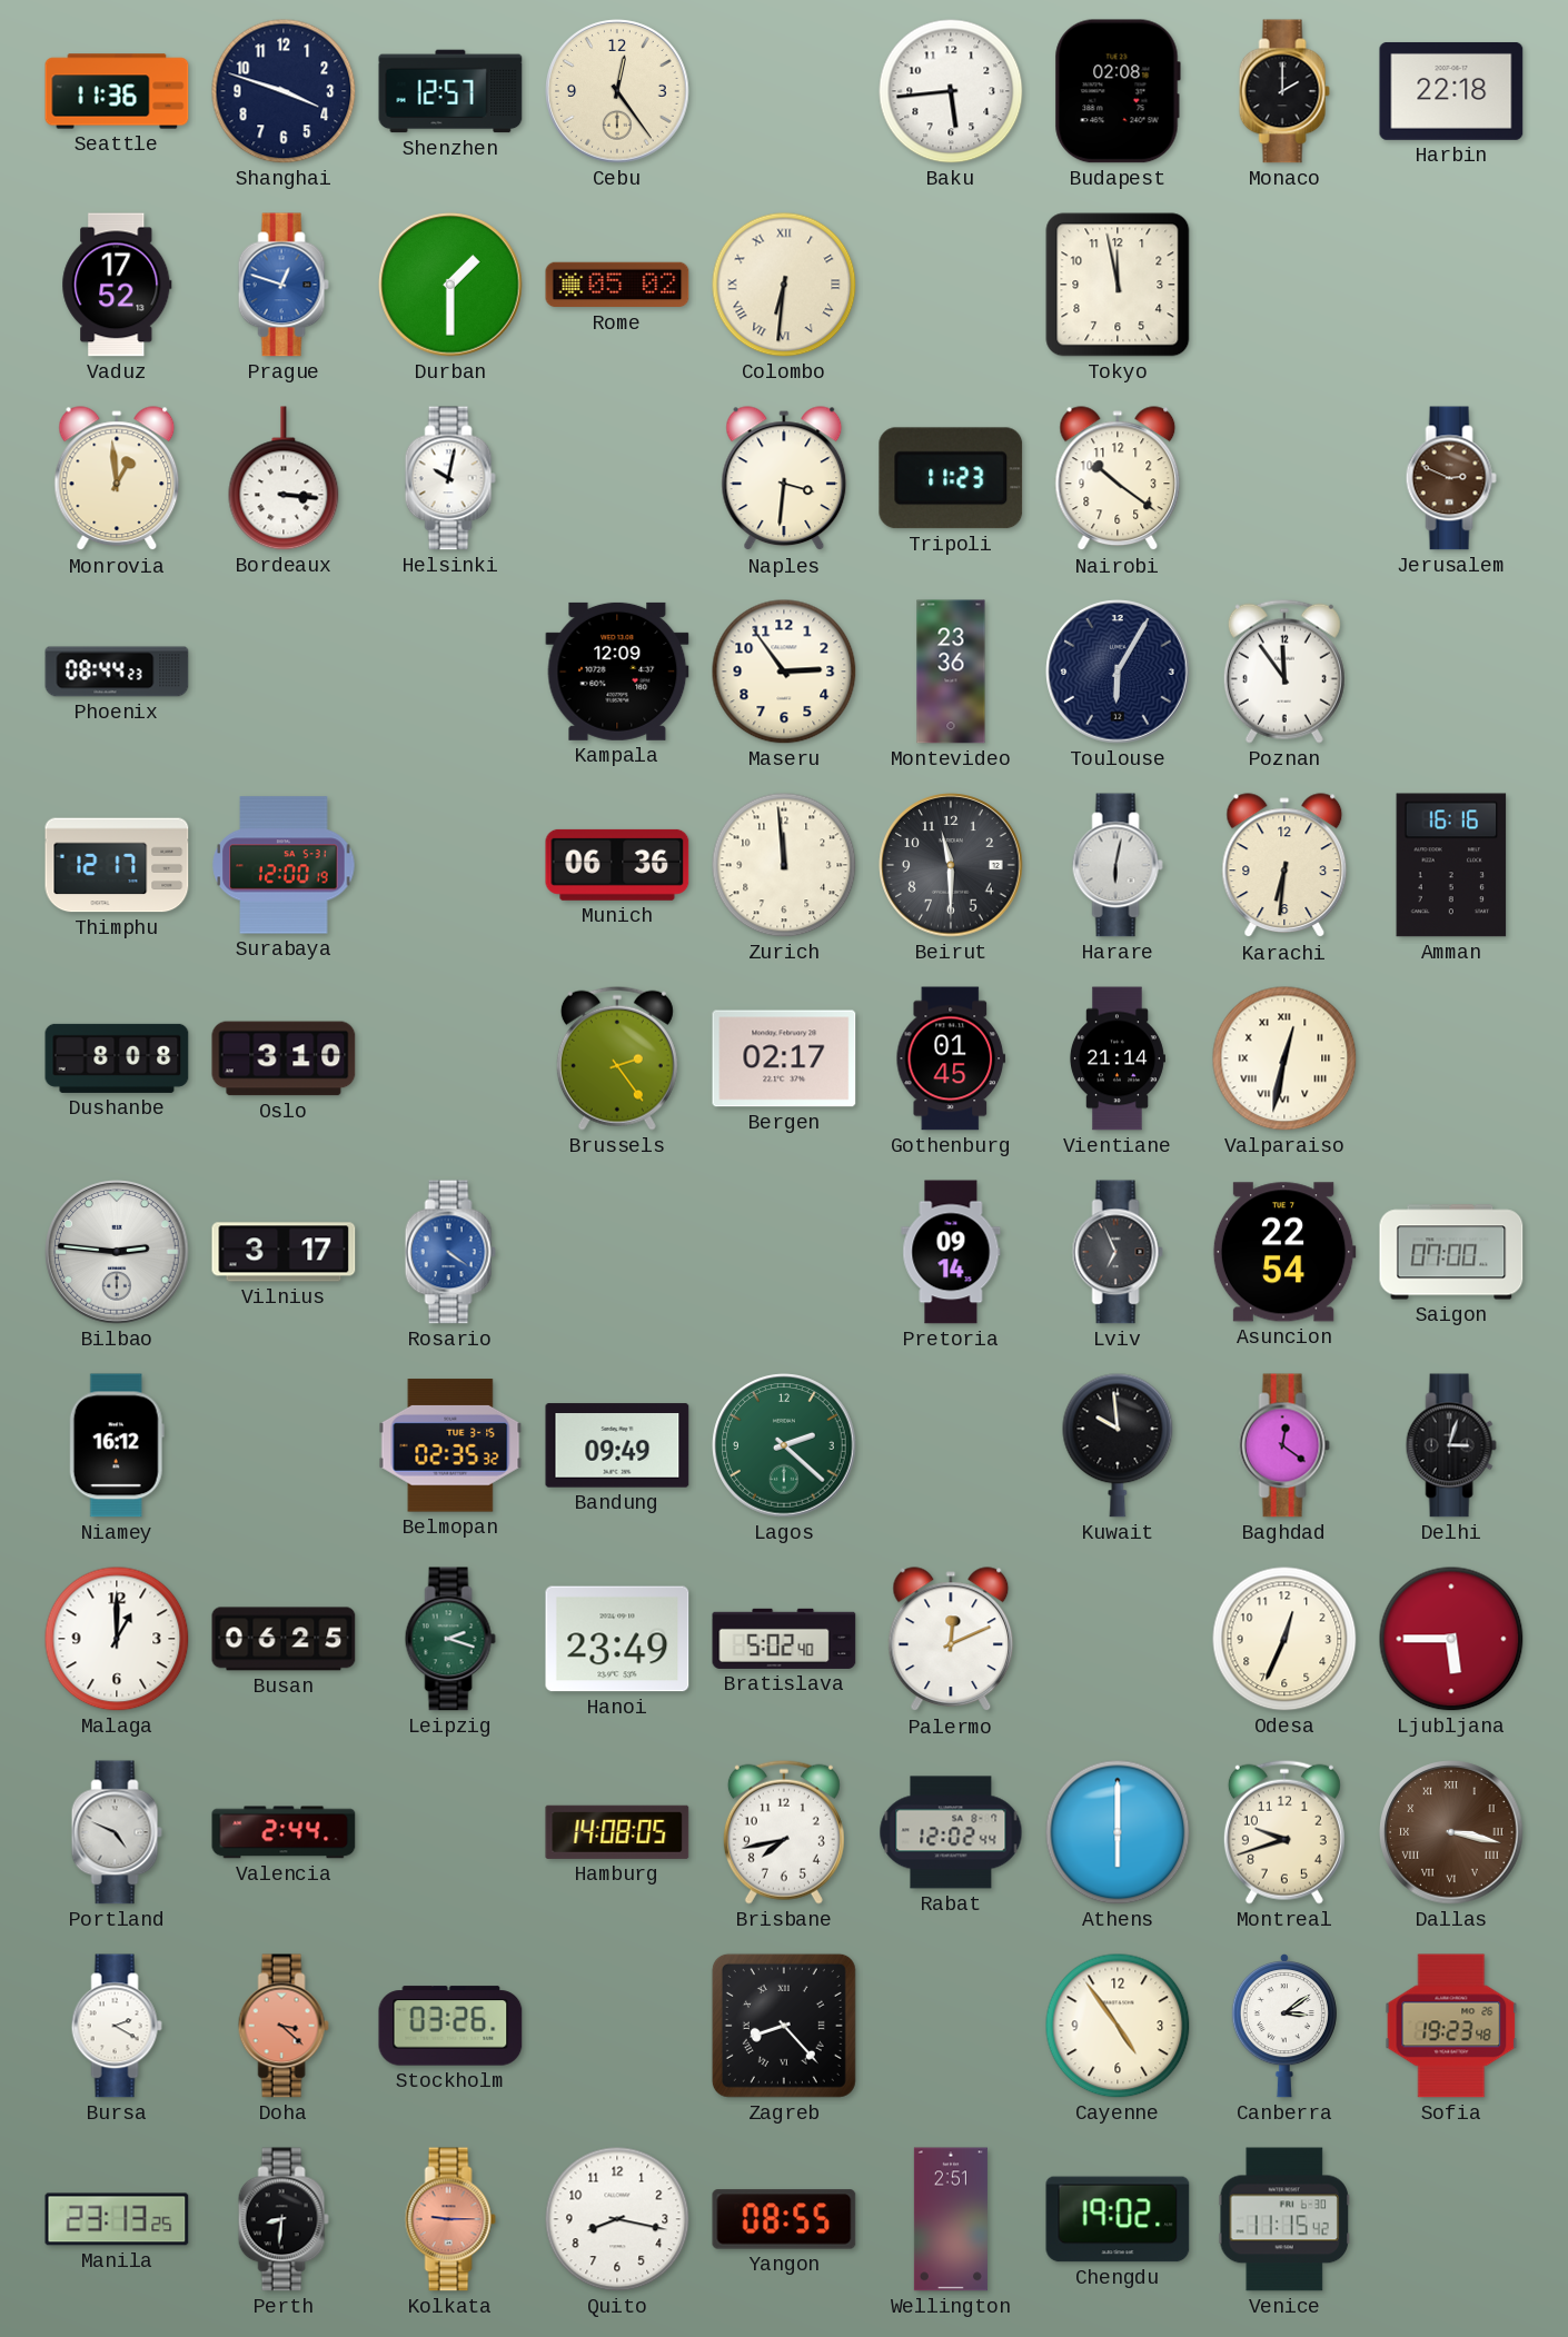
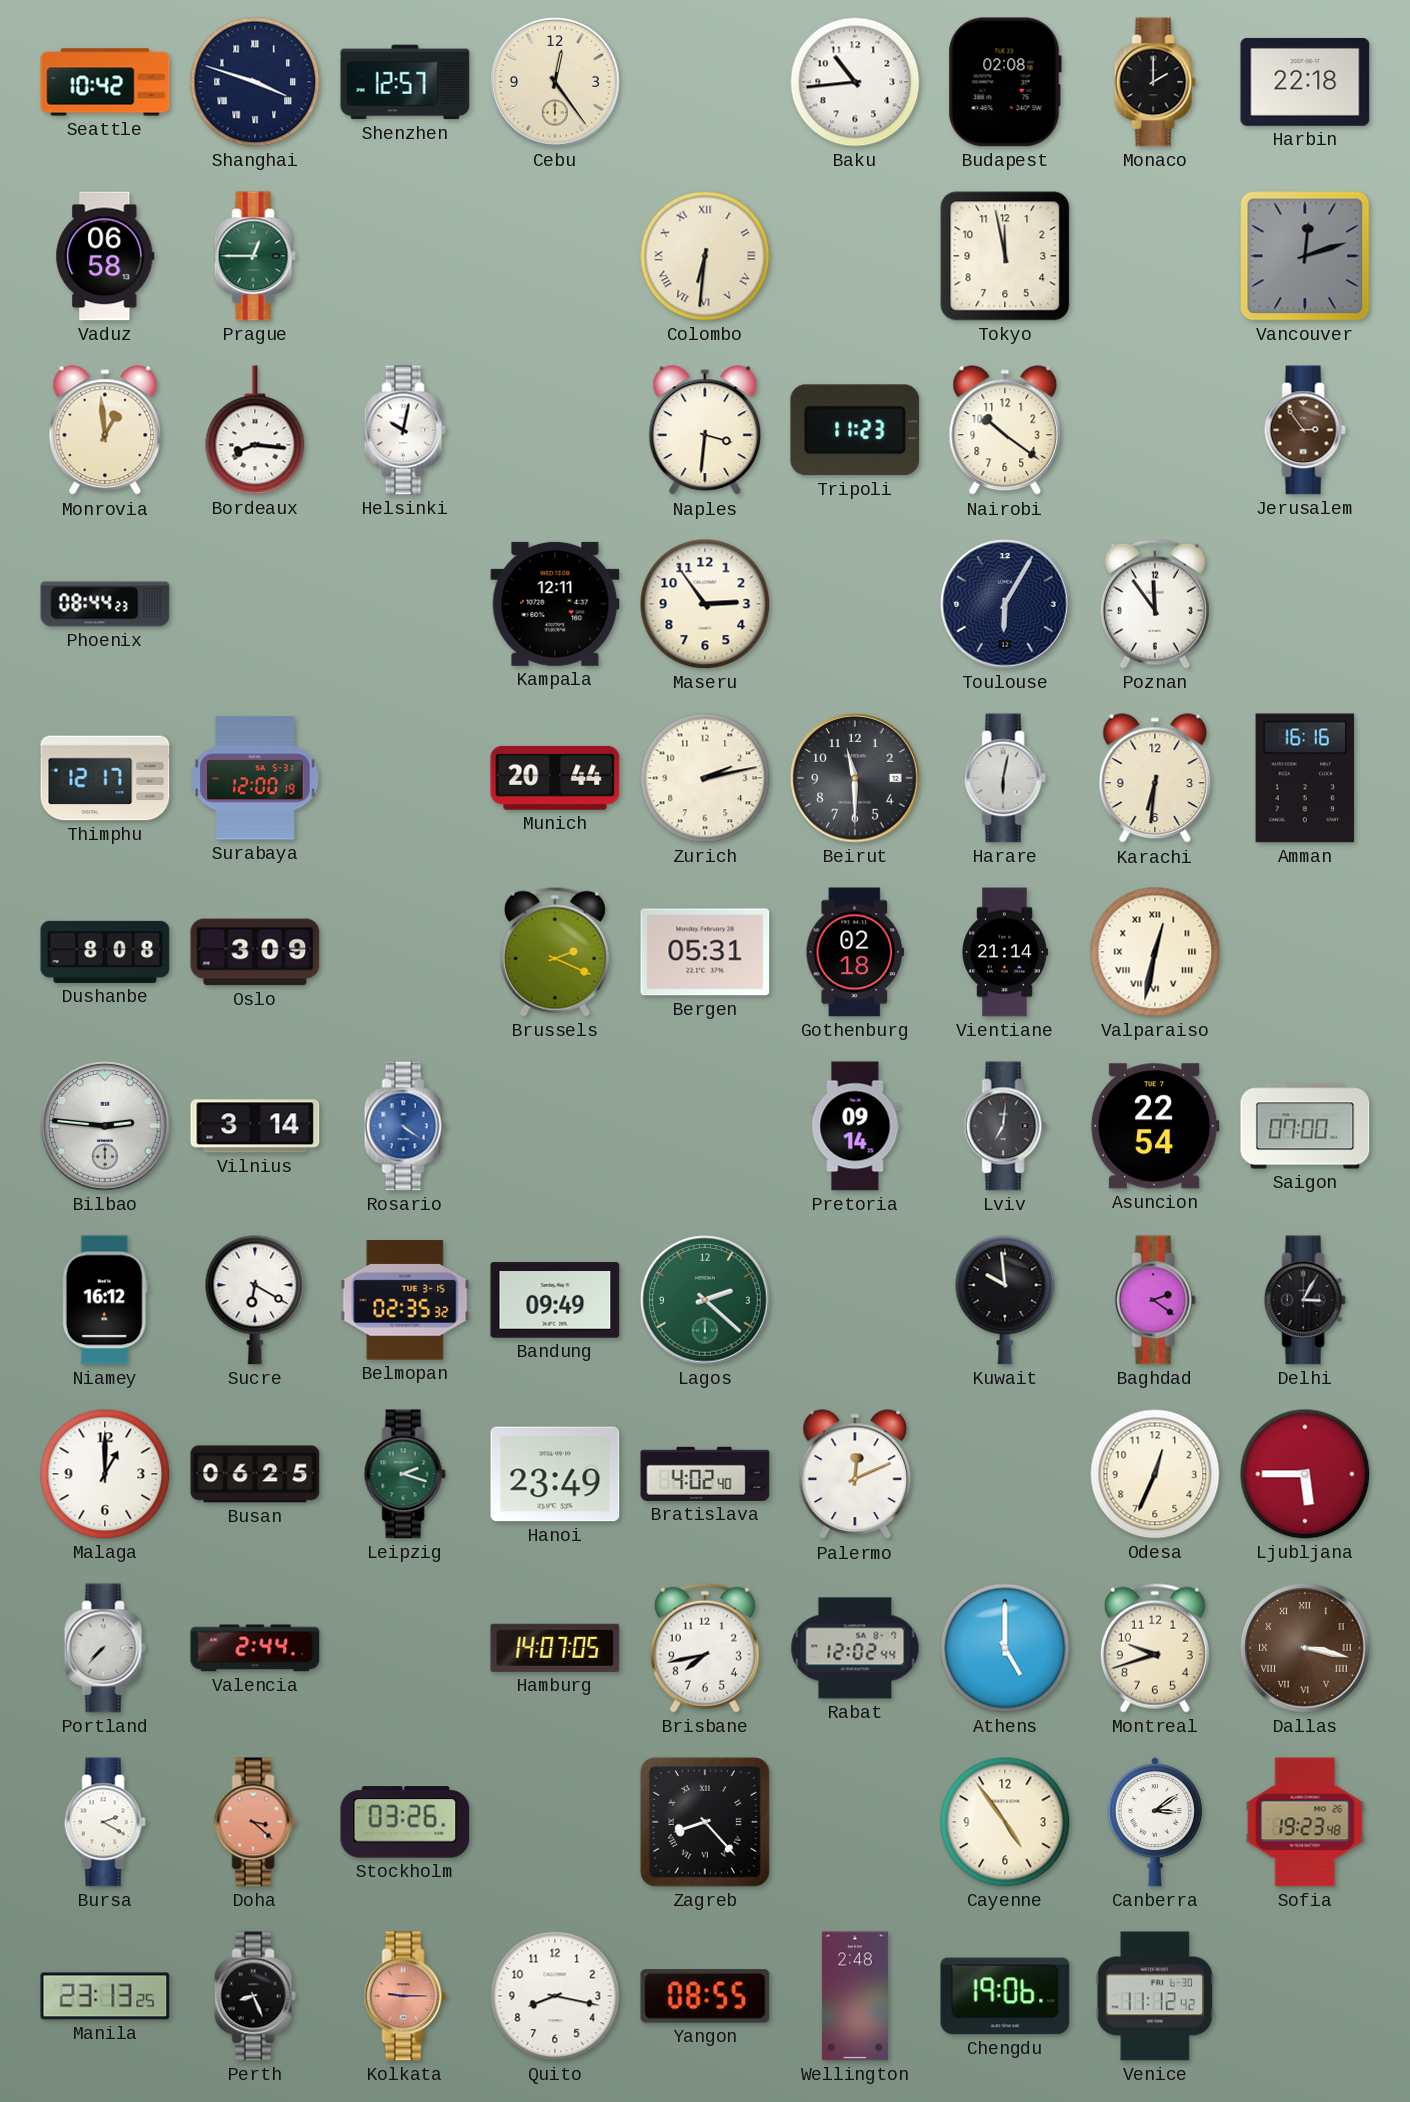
Seattle: 11:36 -> 10:42
Shanghai numerals: Arabic -> Roman
Baku: 5:44 -> 10:44
Vaduz: 17:52 -> 06:58
Prague: 12:48 -> 12:45
Prague dial: blue -> green
Durban: 1:30 -> none
Rome: 05:02 -> none
Vancouver: none -> 12:12
Bordeaux: 3:16 -> 8:16
Jerusalem: 2:49 -> 2:54
Kampala: 12:09 -> 12:11
Montevideo: 23:36 -> none
Munich: 06:36 -> 20:44
Zurich: 11:59 -> 2:13
Oslo: 3:10 -> 3:09
Brussels: 2:24 -> 2:19
Bergen: 02:17 -> 05:31
Gothenburg: 01:45 -> 02:18
Vilnius: 3:17 -> 3:14
Lviv: 6:56 -> 7:01
Sucre: none -> 6:20
Baghdad: 12:21 -> 2:21
Delhi: 3:03 -> 3:05
Bratislava: 5:02 -> 4:02
Portland: 4:49 -> 7:37
Hamburg: 14:08 -> 14:07
Athens: 6:00 -> 5:00
Perth: 8:31 -> 8:26
Wellington: 2:51 -> 2:48
Chengdu: 19:02 -> 19:06
Venice: 11:15 -> 11:12
